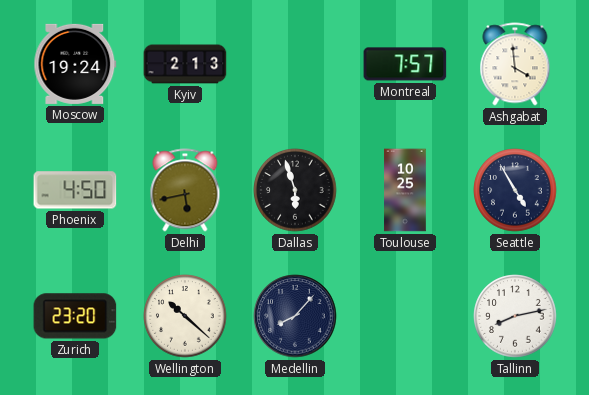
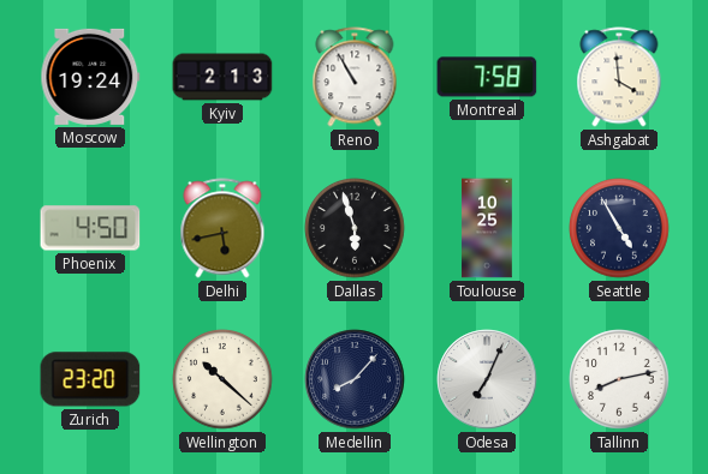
Reno: none -> 10:55
Montreal: 7:57 -> 7:58
Odesa: none -> 7:04
